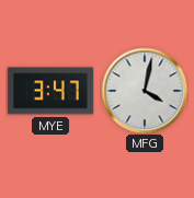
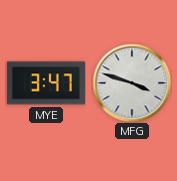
MFG: 4:02 -> 3:48
